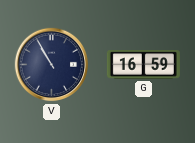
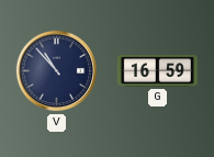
V: 10:55 -> 10:53
